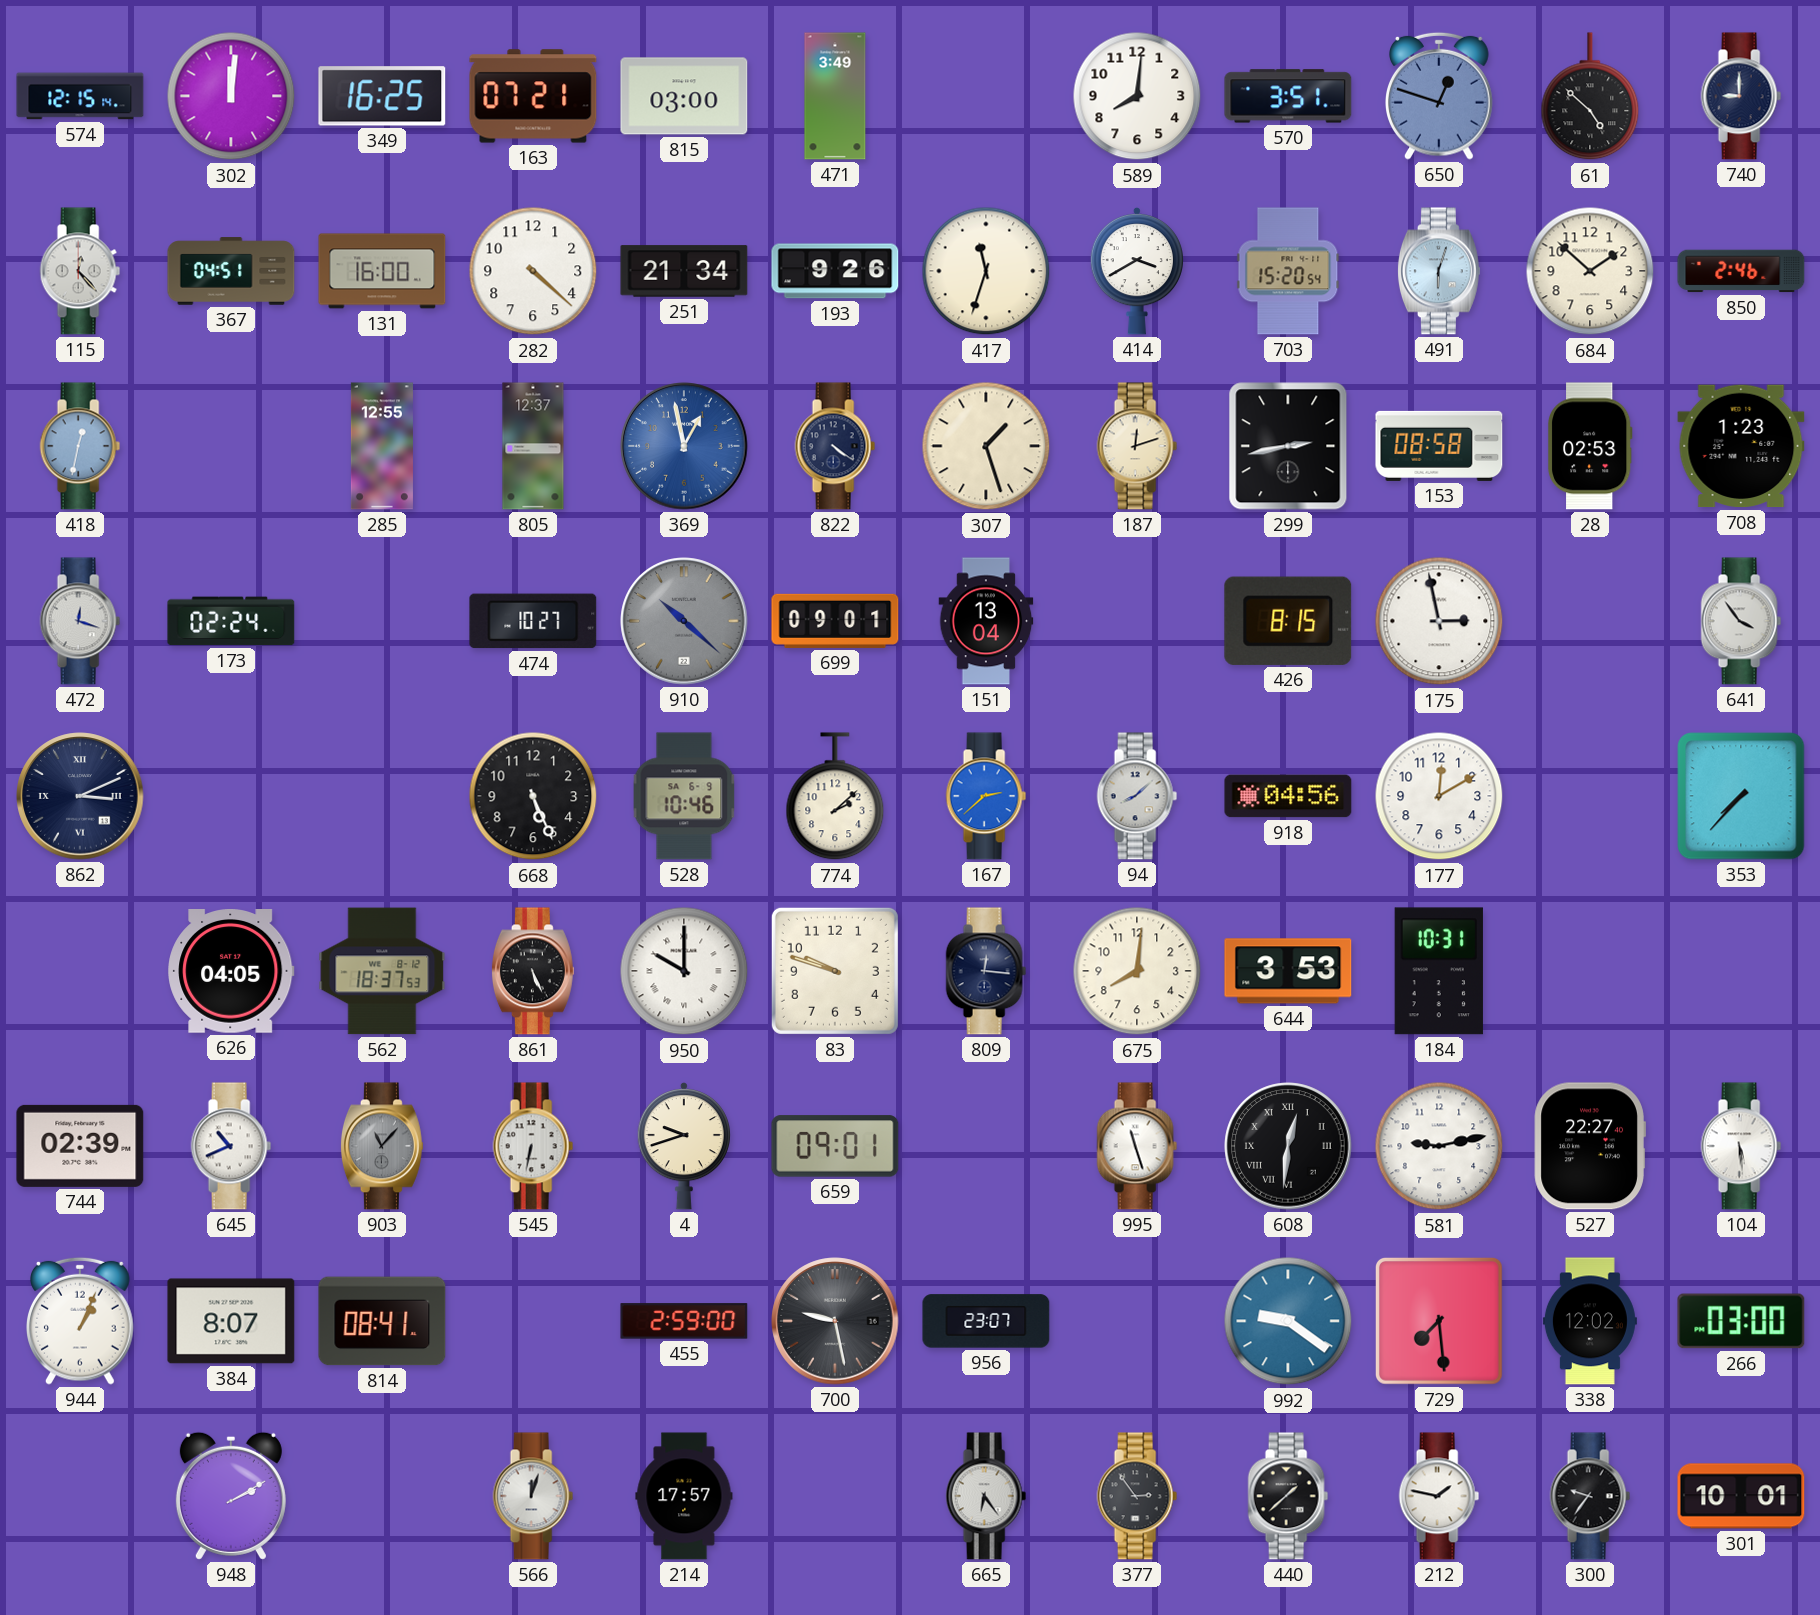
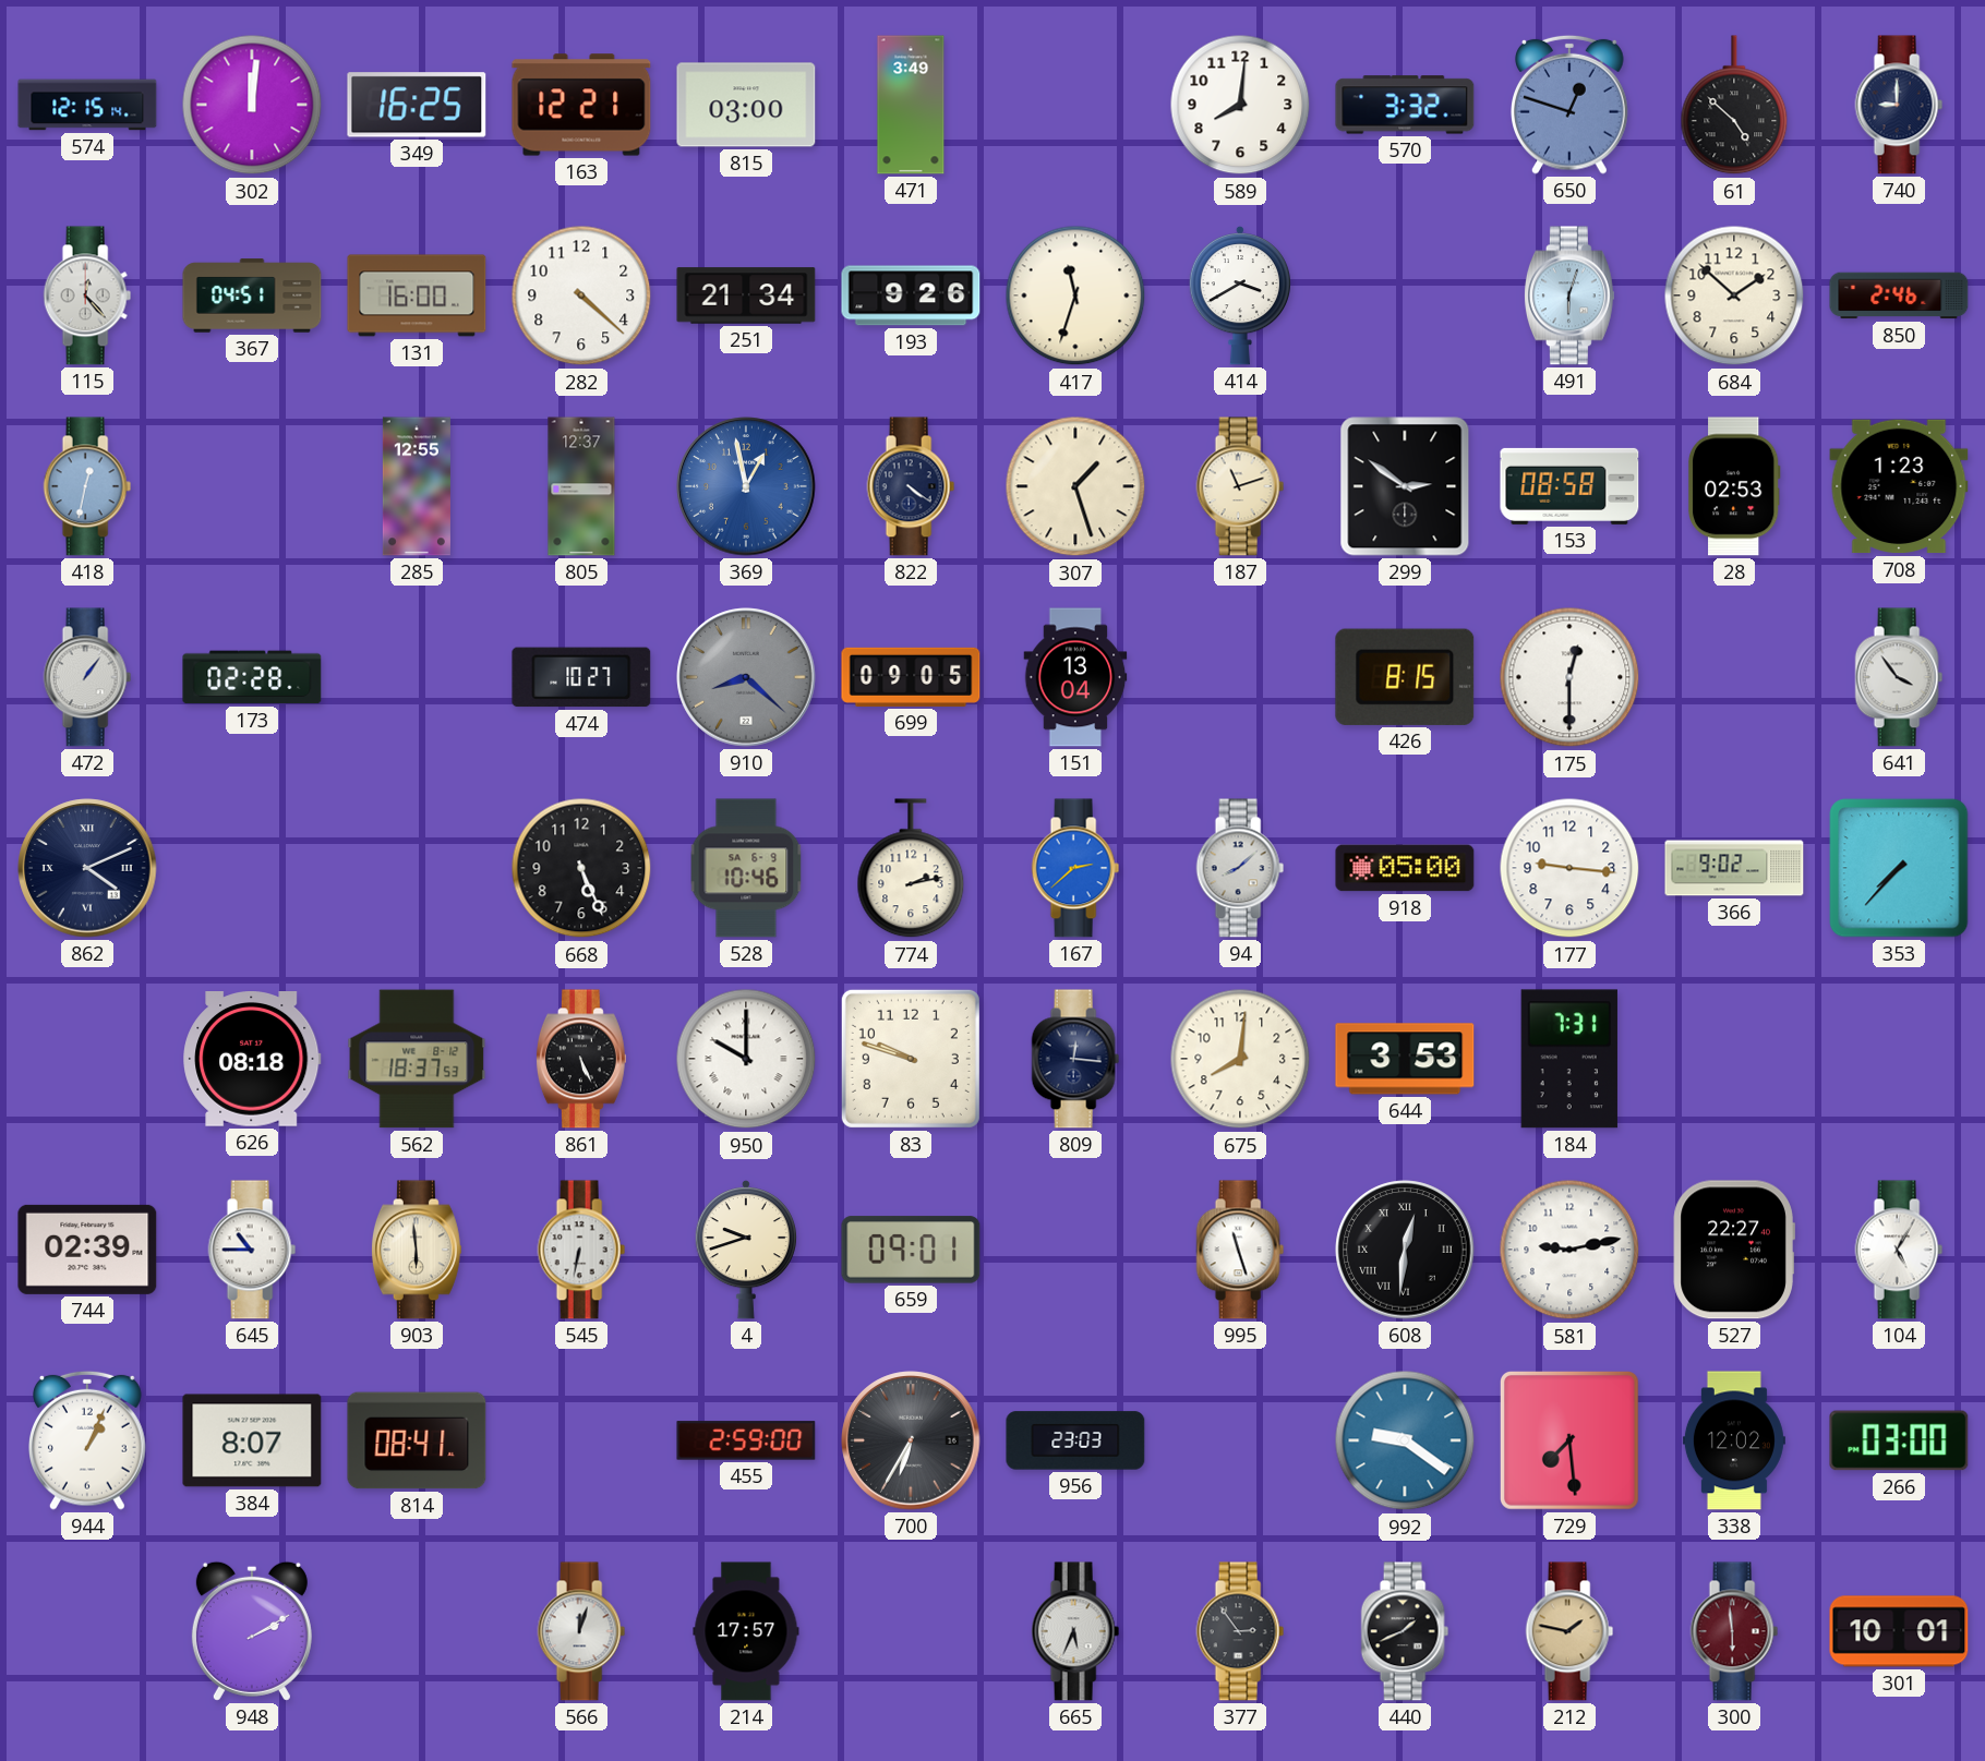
163: 07:21 -> 12:21
570: 3:51 -> 3:32
703: 15:20 -> none
187: 12:12 -> 11:12
299: 2:43 -> 2:51
472: 12:18 -> 1:06
173: 02:24 -> 02:28
910: 10:22 -> 8:22
699: 09:01 -> 09:05
175: 2:58 -> 12:30
862: 3:11 -> 4:11
774: 2:08 -> 2:13
918: 04:56 -> 05:00
177: 12:10 -> 9:16
366: none -> 9:02
626: 04:05 -> 08:18
184: 10:31 -> 7:31
645: 10:41 -> 10:45
903: 11:07 -> 5:59
903 dial: grey -> cream
104: 5:29 -> 5:05
700: 9:28 -> 6:35
956: 23:07 -> 23:03
665: 6:24 -> 5:34
440: 1:38 -> 1:41
212 dial: white -> champagne
300: 9:36 -> 5:59
300 dial: black -> burgundy
